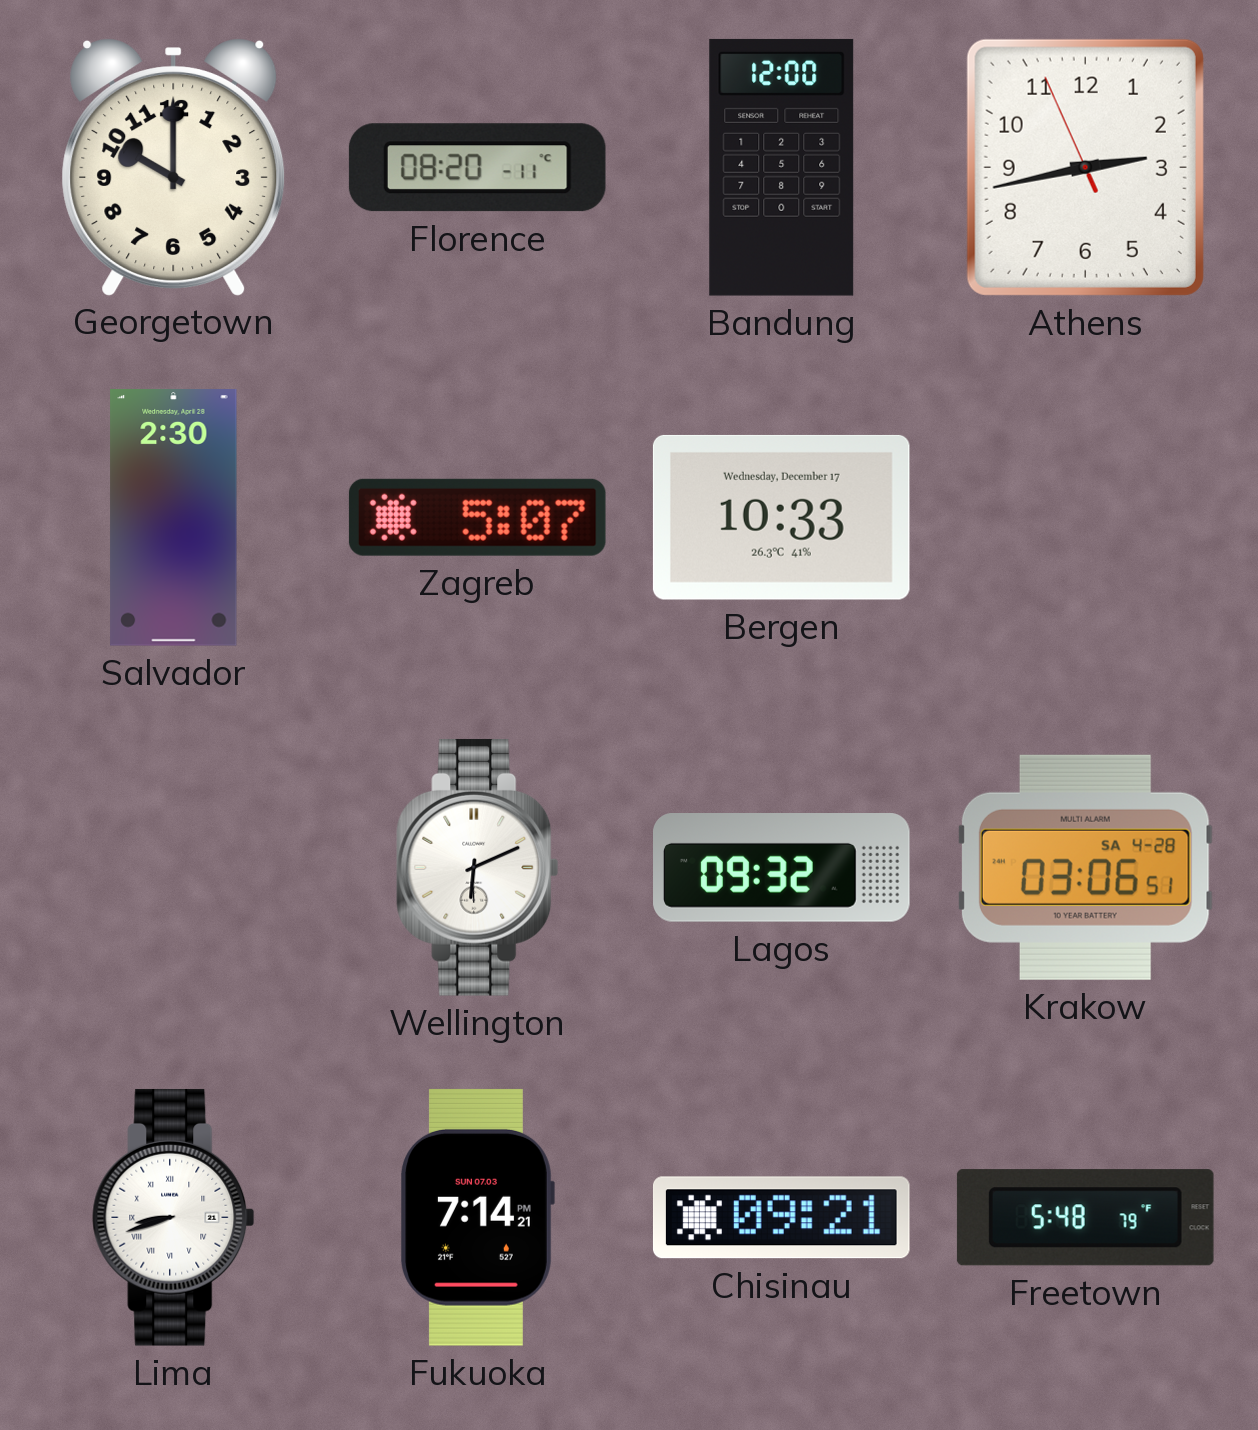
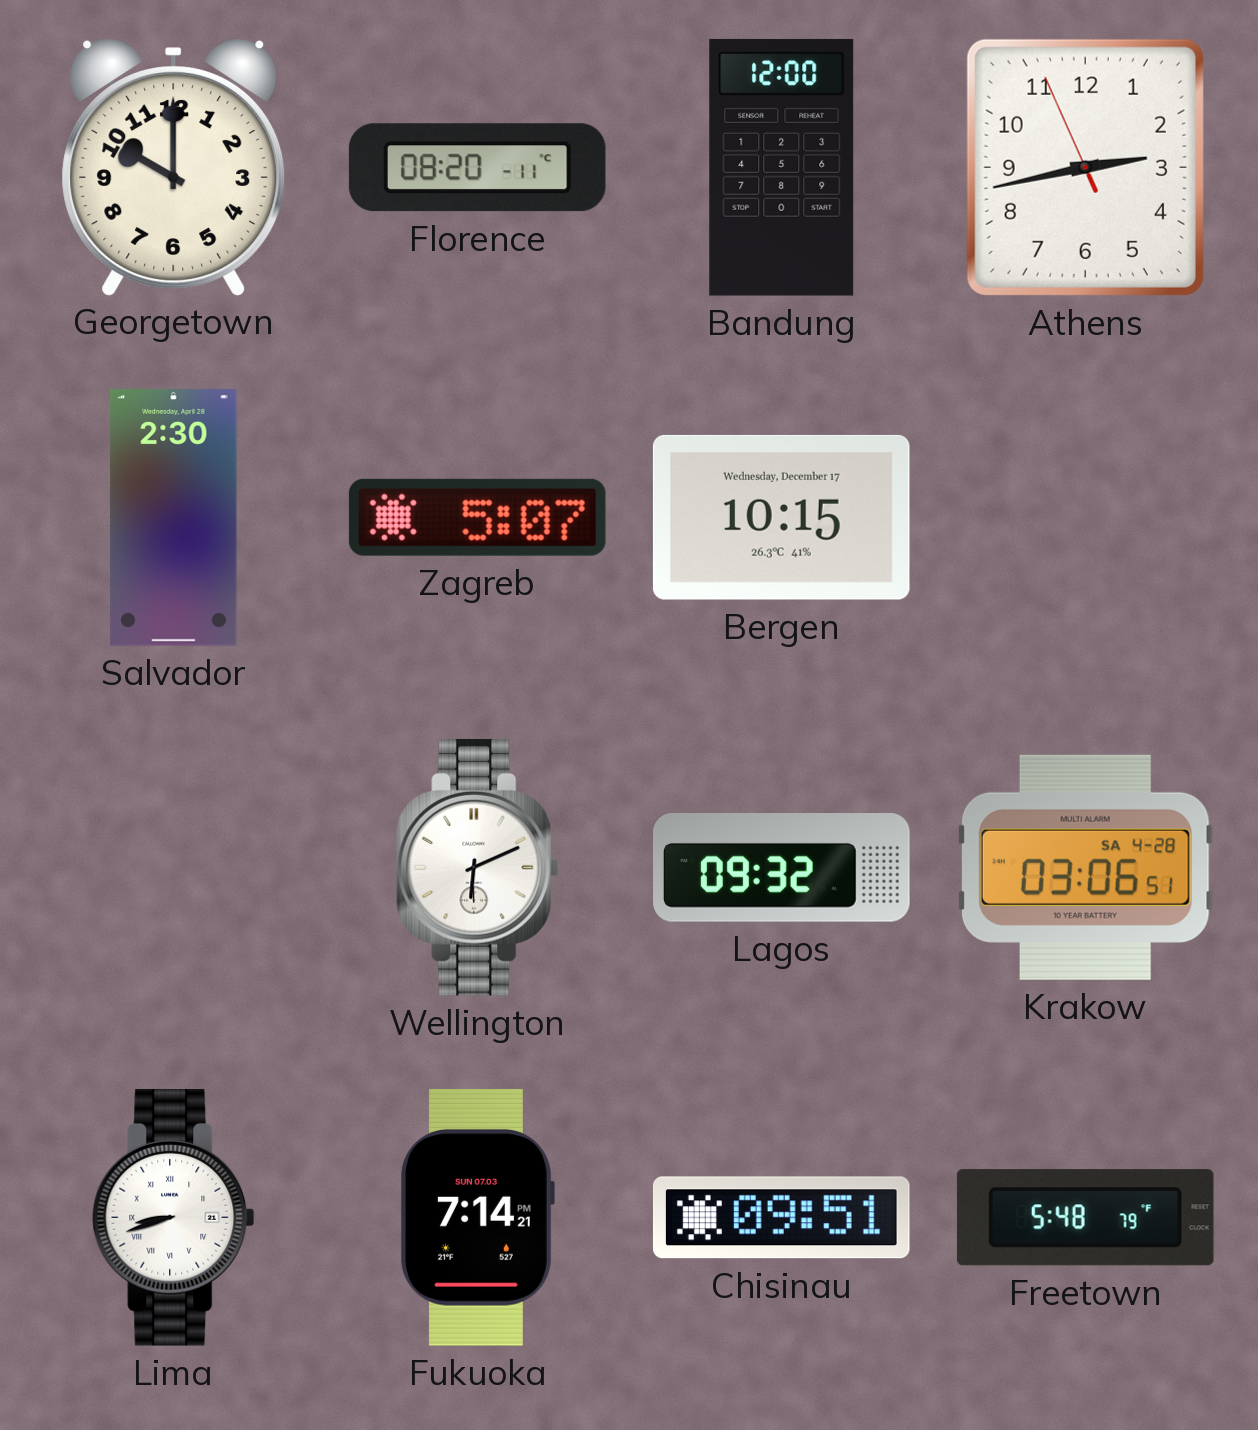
Bergen: 10:33 -> 10:15
Chisinau: 09:21 -> 09:51
